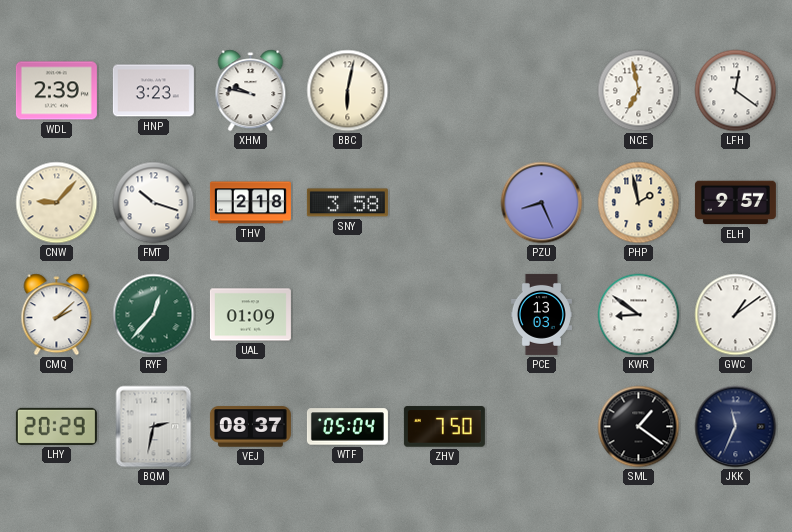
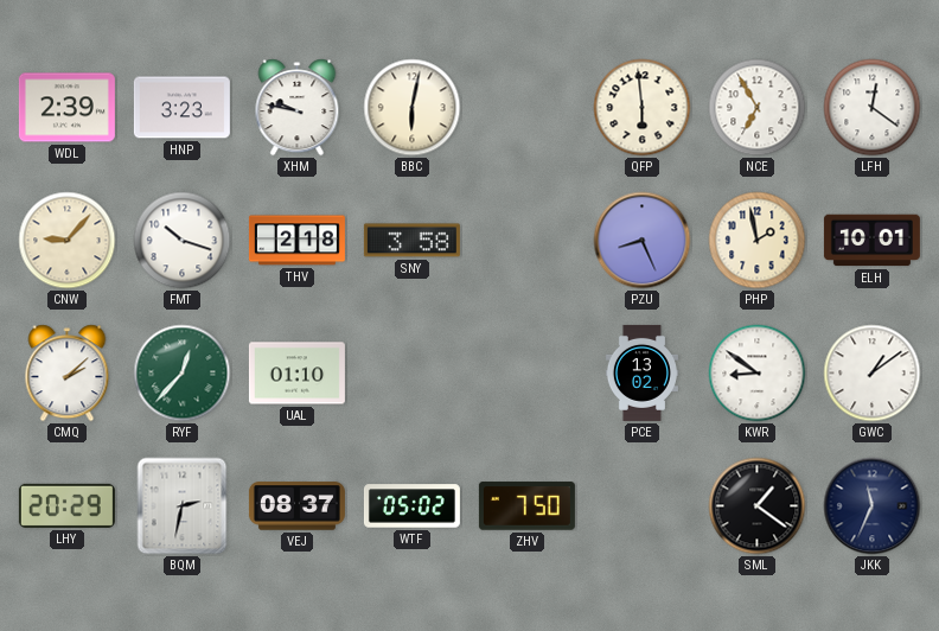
QFP: none -> 5:59
NCE: 6:58 -> 6:55
ELH: 9:57 -> 10:01
UAL: 01:09 -> 01:10
PCE: 13:03 -> 13:02
WTF: 05:04 -> 05:02
